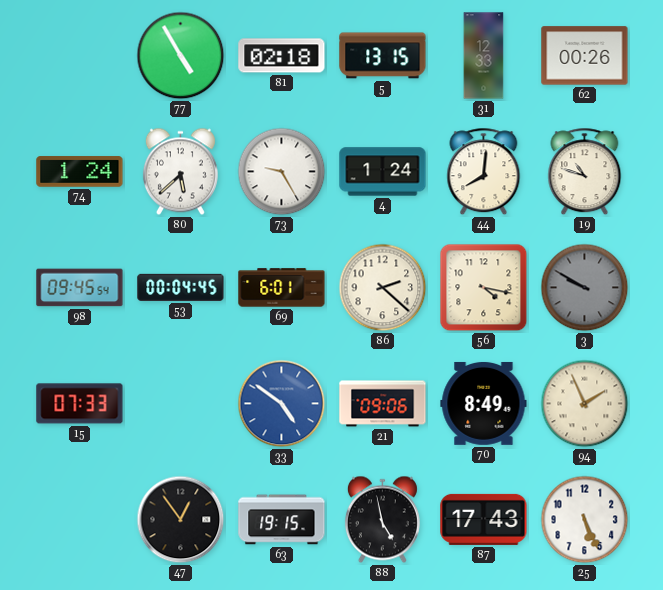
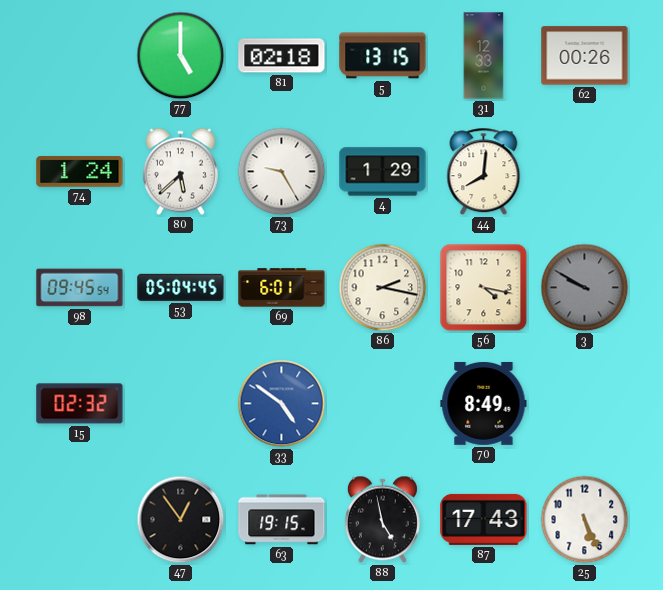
77: 4:55 -> 5:00
4: 1:24 -> 1:29
19: 10:48 -> none
53: 00:04 -> 05:04
86: 2:22 -> 2:17
15: 07:33 -> 02:32
21: 09:06 -> none
94: 1:56 -> none
